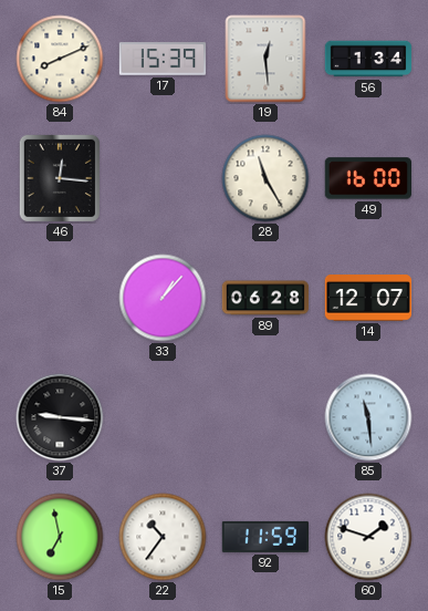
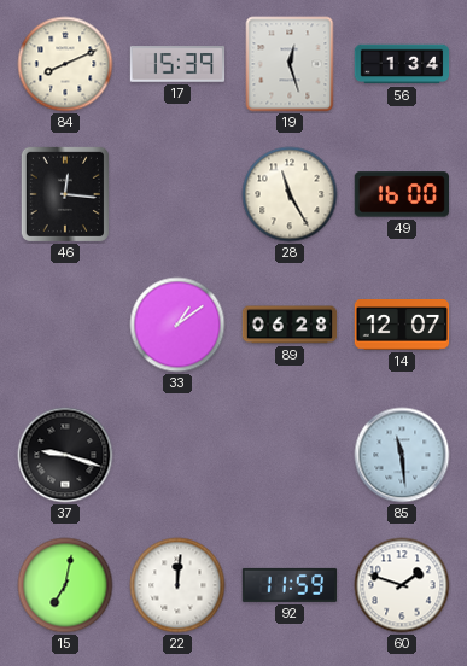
19: 12:29 -> 12:27
33: 1:07 -> 1:09
37: 9:16 -> 9:18
15: 6:58 -> 7:02
22: 10:36 -> 12:01
